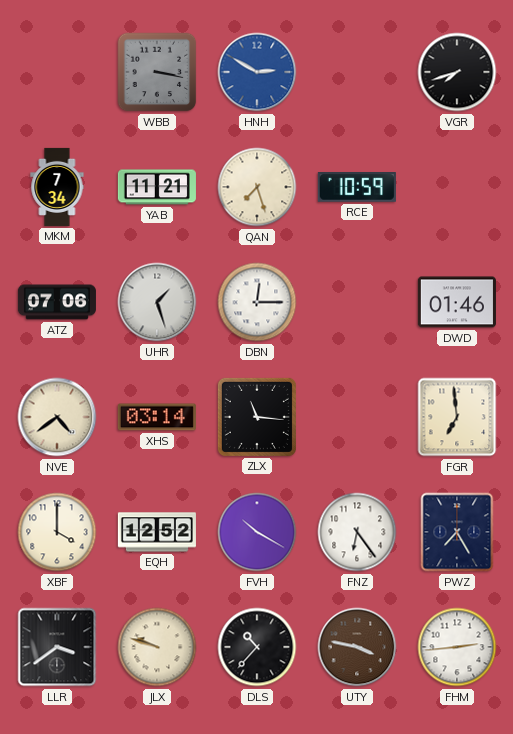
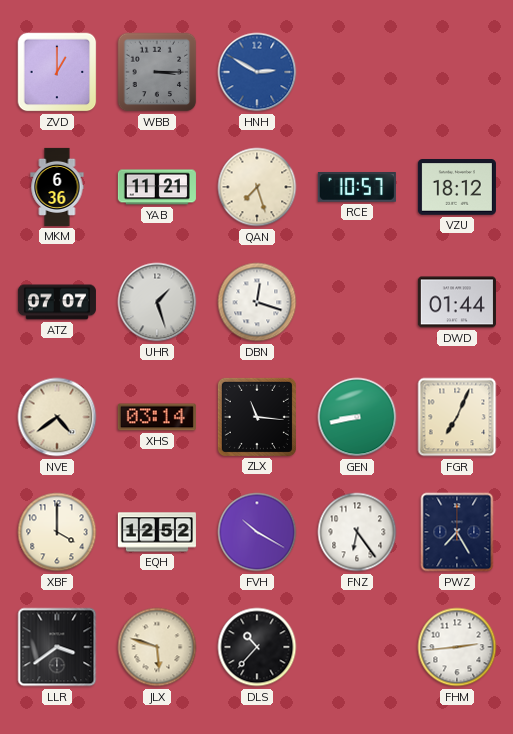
ZVD: none -> 1:00
WBB: 3:17 -> 3:15
VGR: 7:42 -> none
MKM: 7:34 -> 6:36
RCE: 10:59 -> 10:57
VZU: none -> 18:12
ATZ: 07:06 -> 07:07
DBN: 12:15 -> 12:18
DWD: 01:46 -> 01:44
GEN: none -> 8:43
FGR: 6:59 -> 7:04
JLX: 9:48 -> 5:48
UTY: 3:47 -> none
